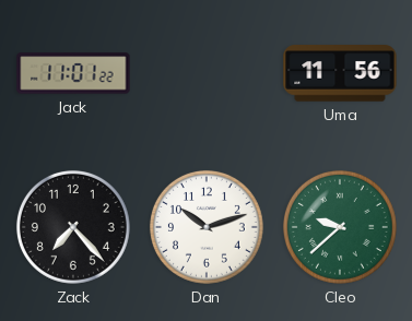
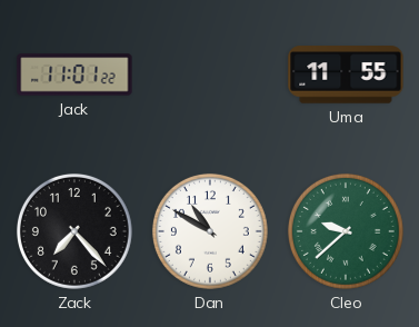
Uma: 11:56 -> 11:55
Dan: 10:12 -> 10:50
